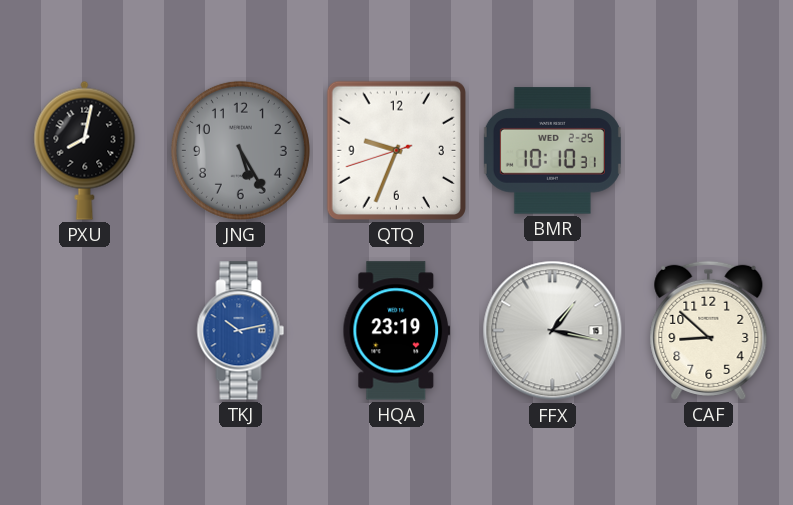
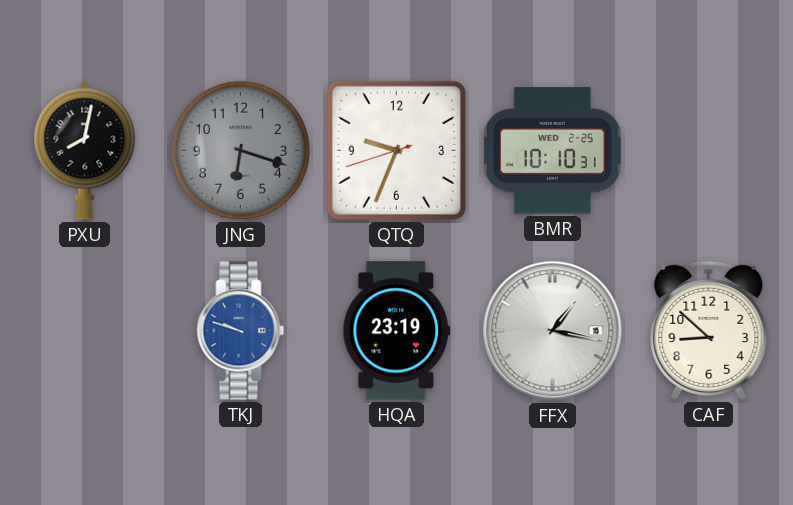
JNG: 5:25 -> 6:18
TKJ: 10:13 -> 9:48
